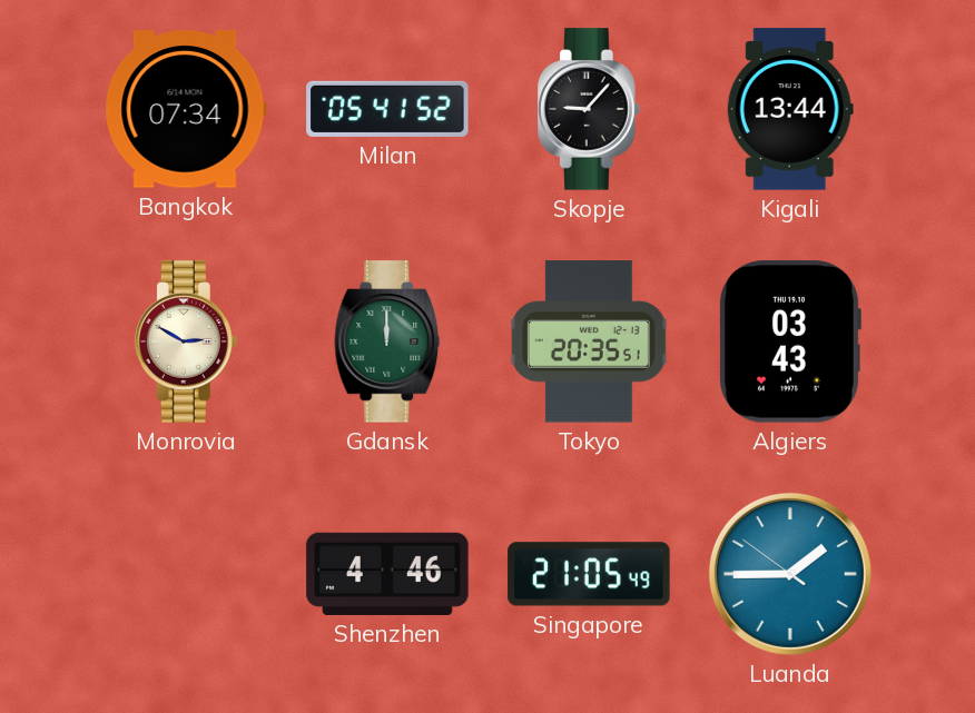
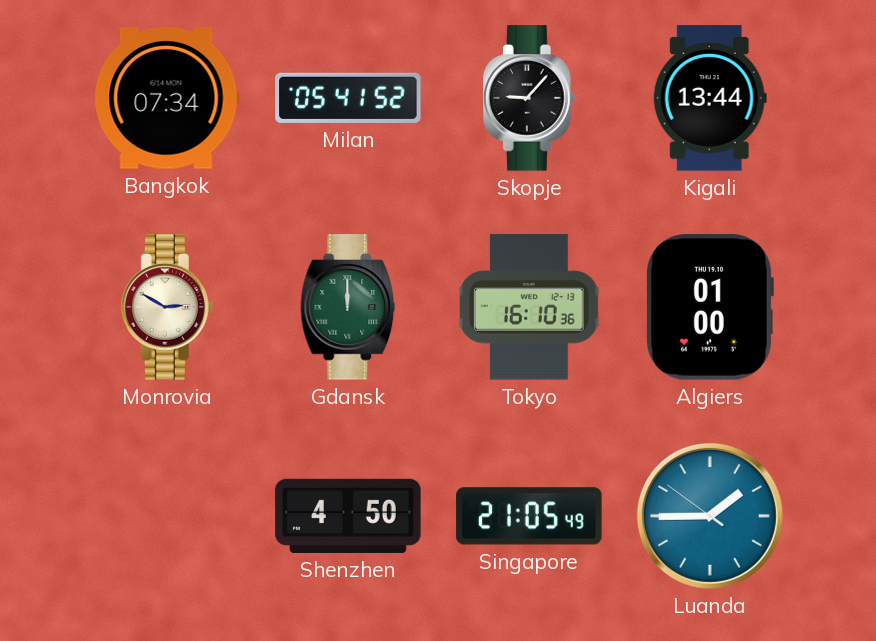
Tokyo: 20:35 -> 16:10
Algiers: 03:43 -> 01:00
Shenzhen: 4:46 -> 4:50
